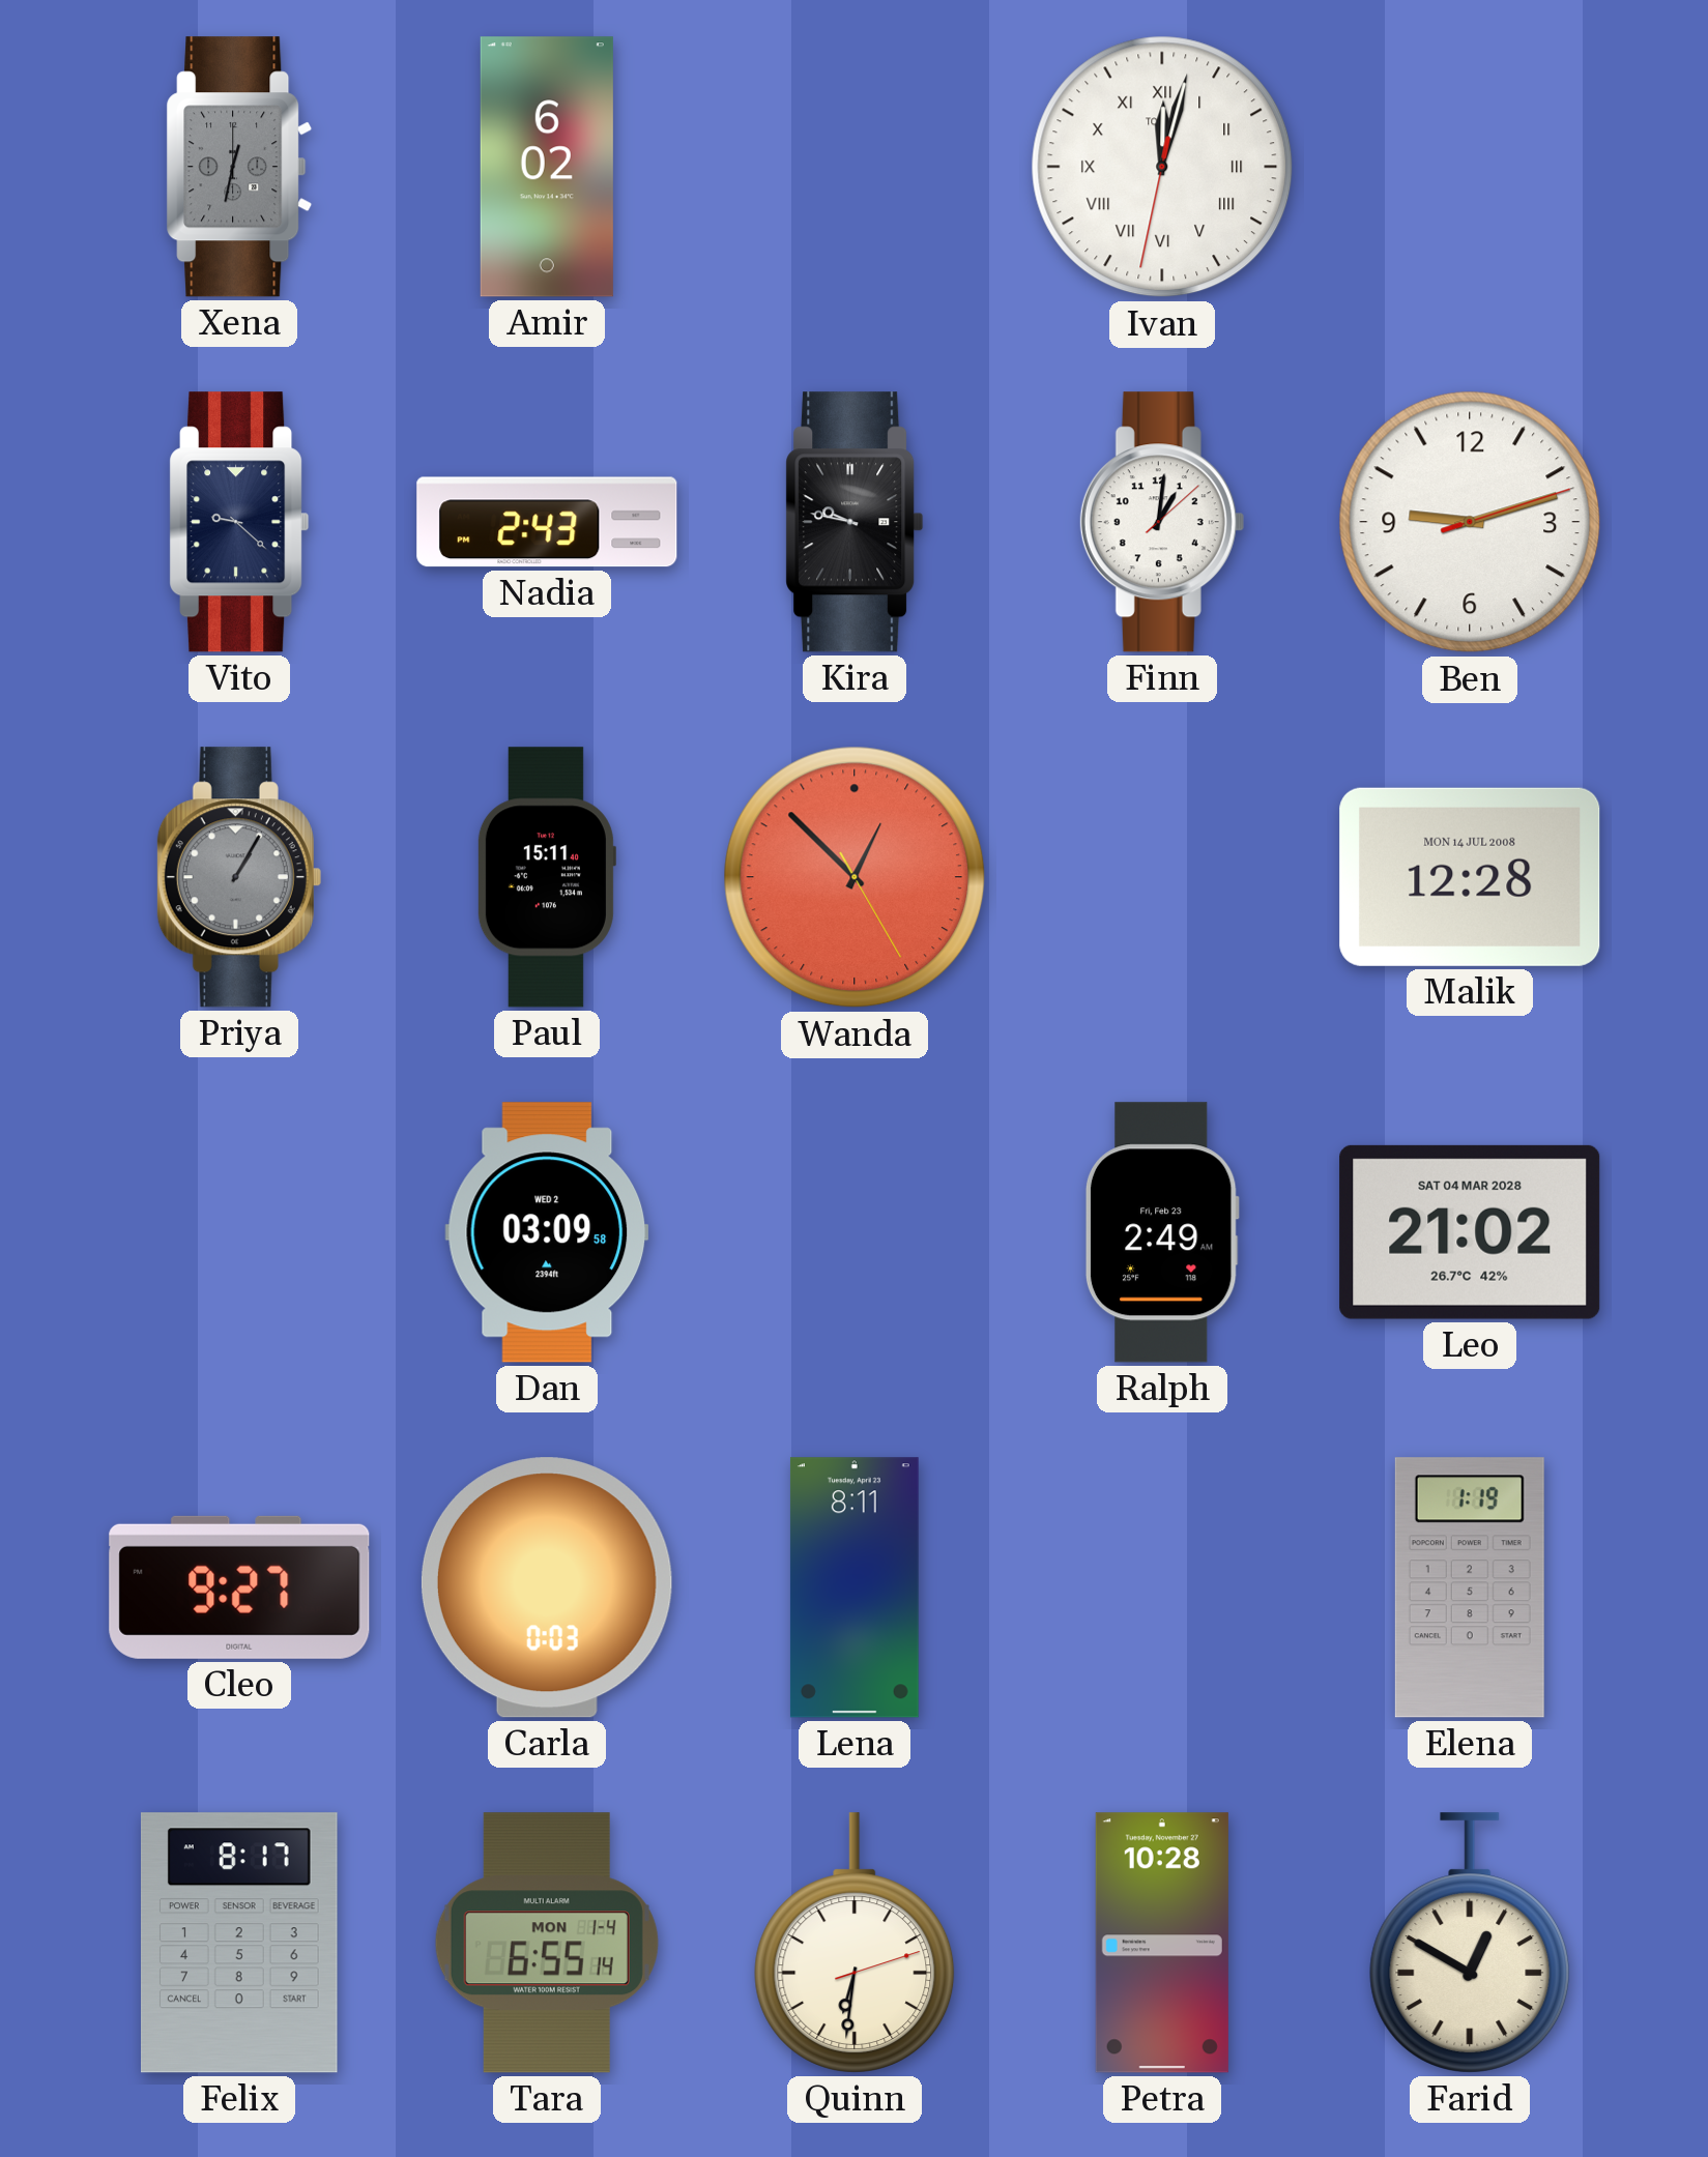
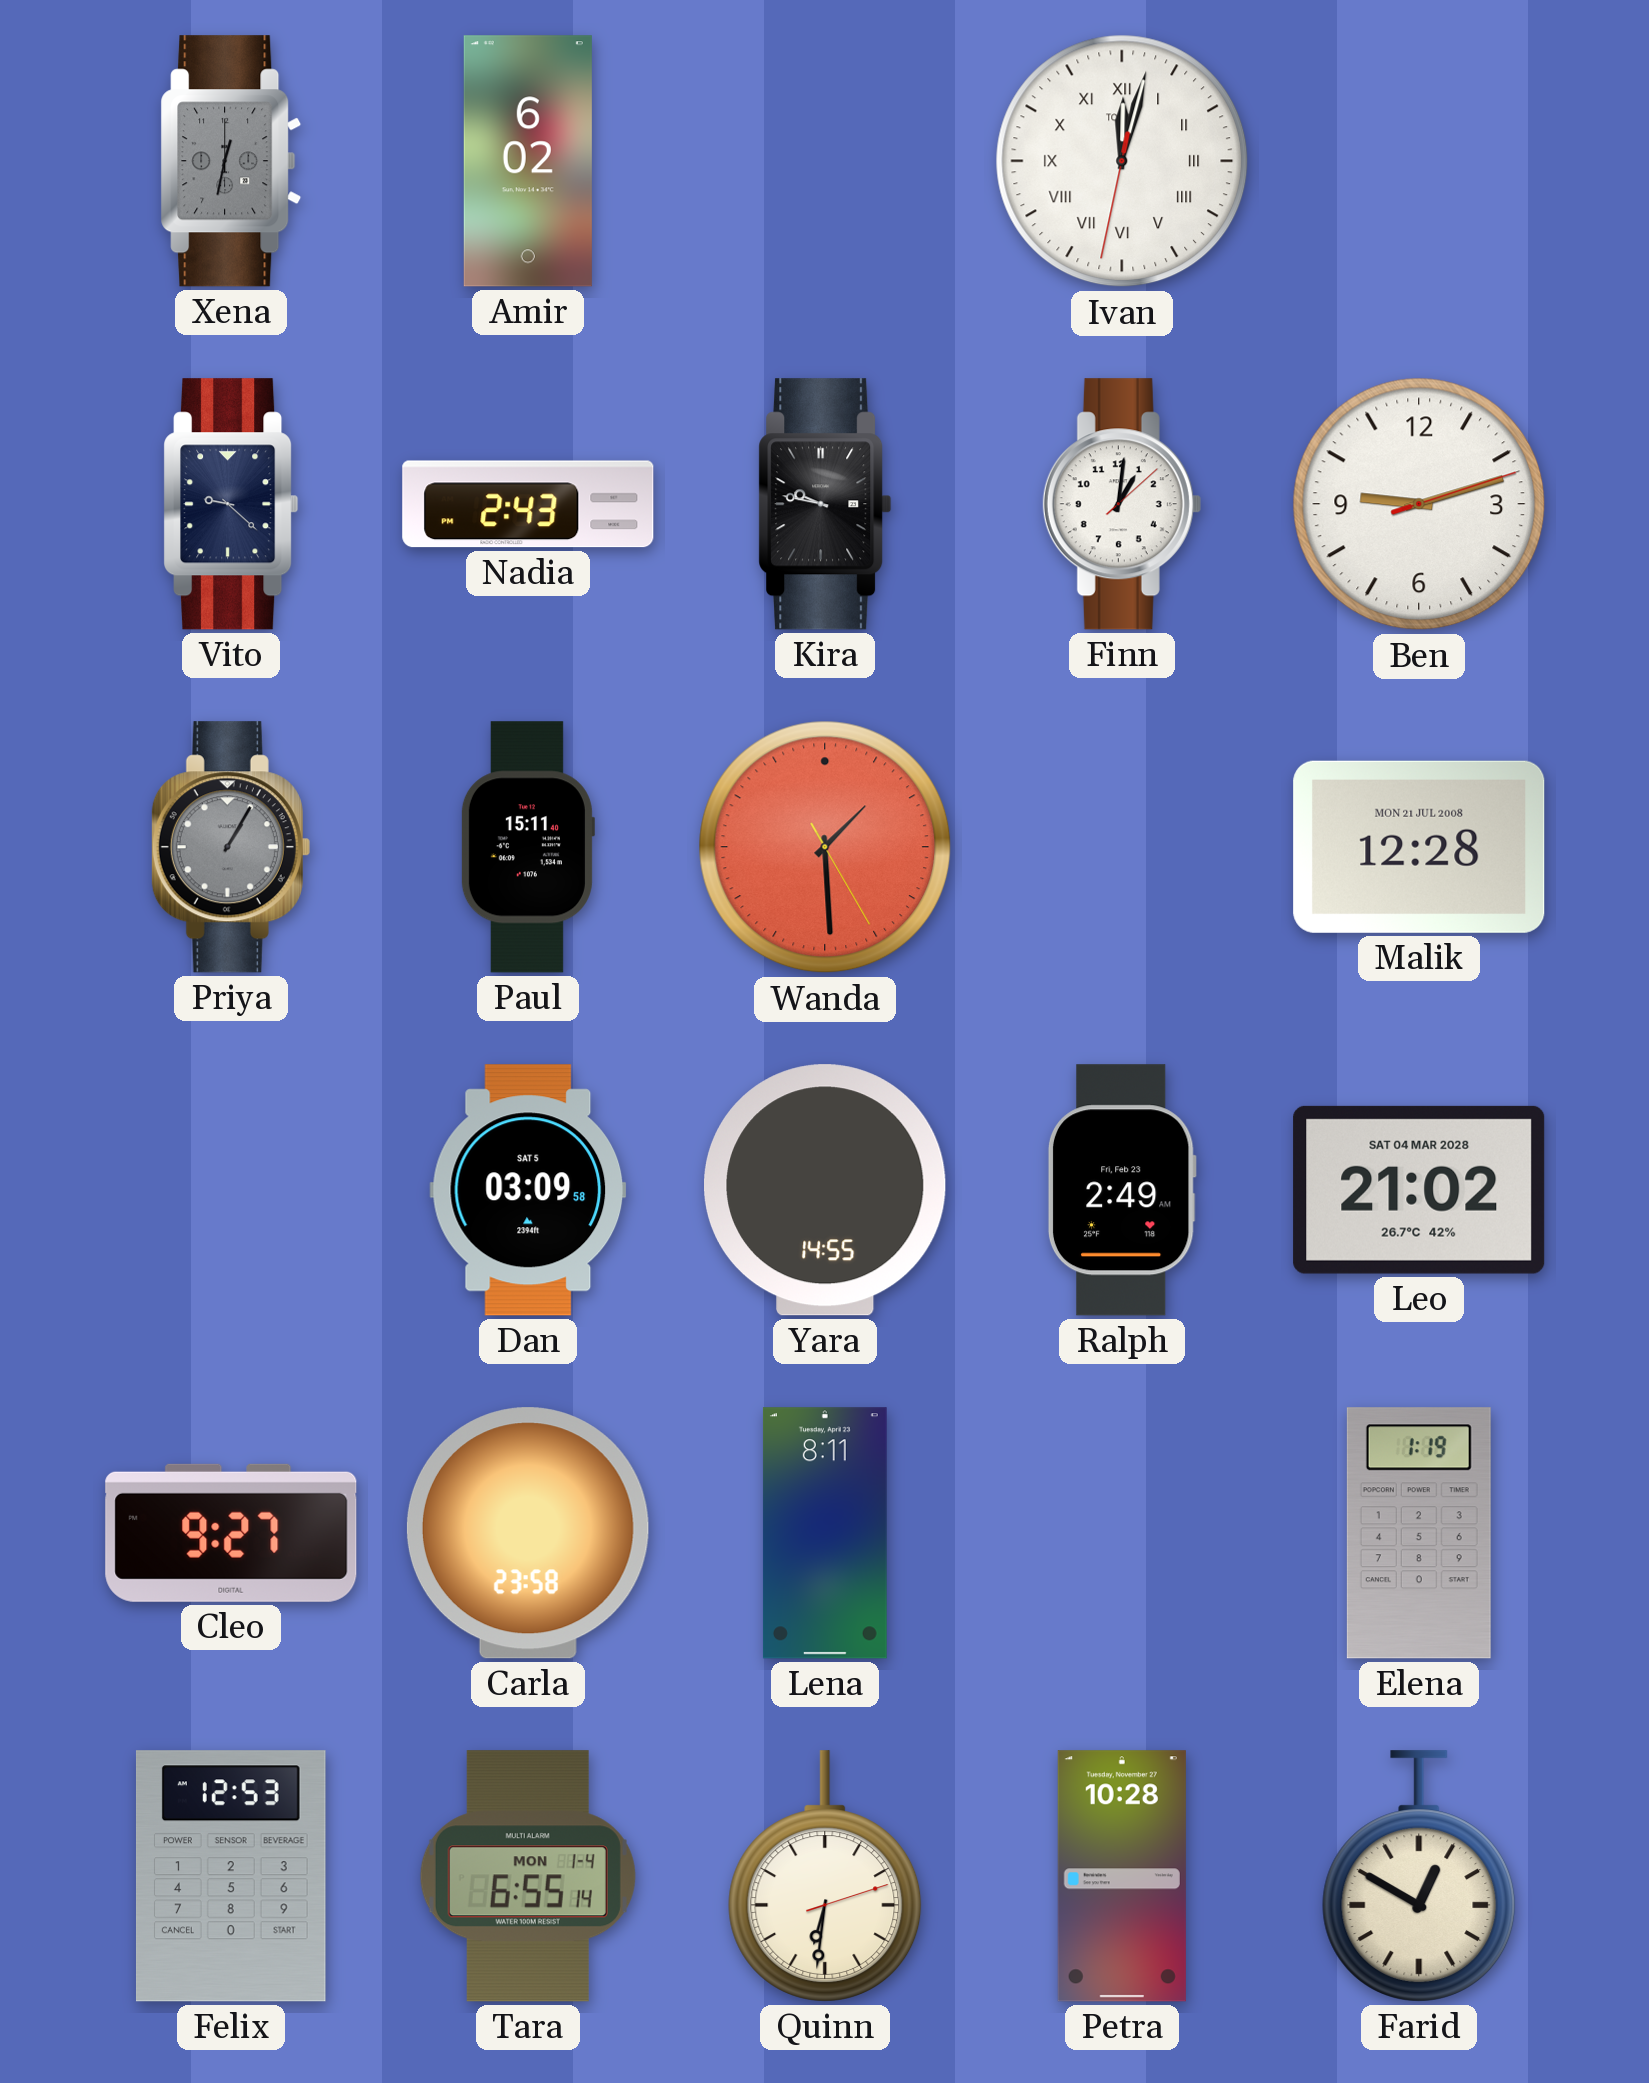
Wanda: 12:52 -> 1:29
Malik date: MON 14 JUL 2008 -> MON 21 JUL 2008
Dan date: WED 2 -> SAT 5
Yara: none -> 14:55
Carla: 0:03 -> 23:58
Felix: 8:17 -> 12:53
